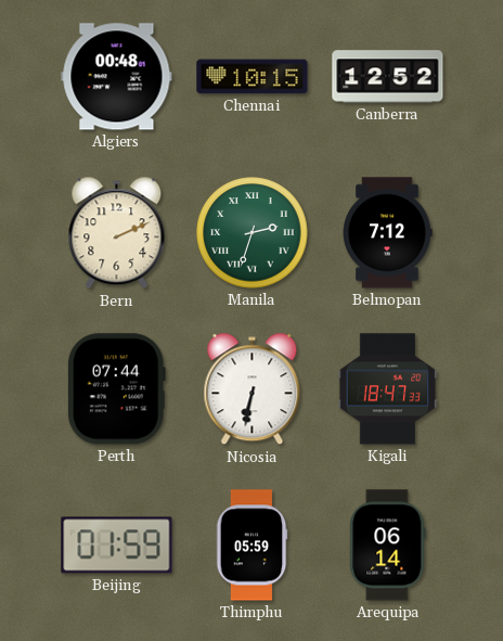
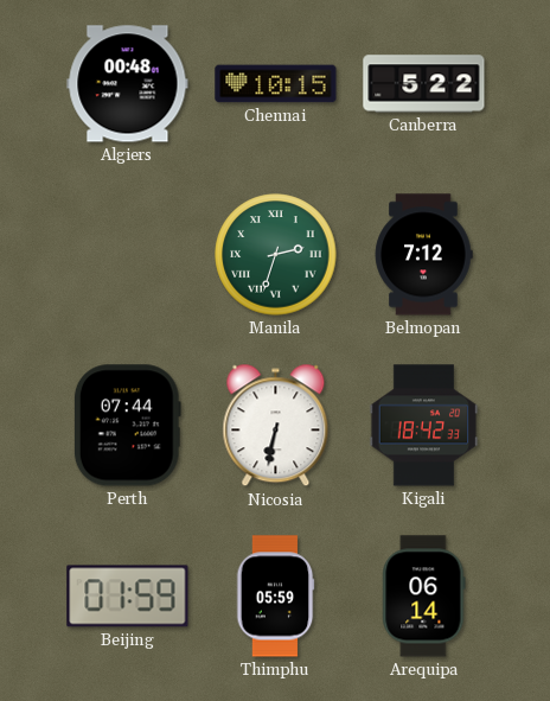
Canberra: 12:52 -> 5:22
Bern: 2:11 -> none
Kigali: 18:47 -> 18:42
